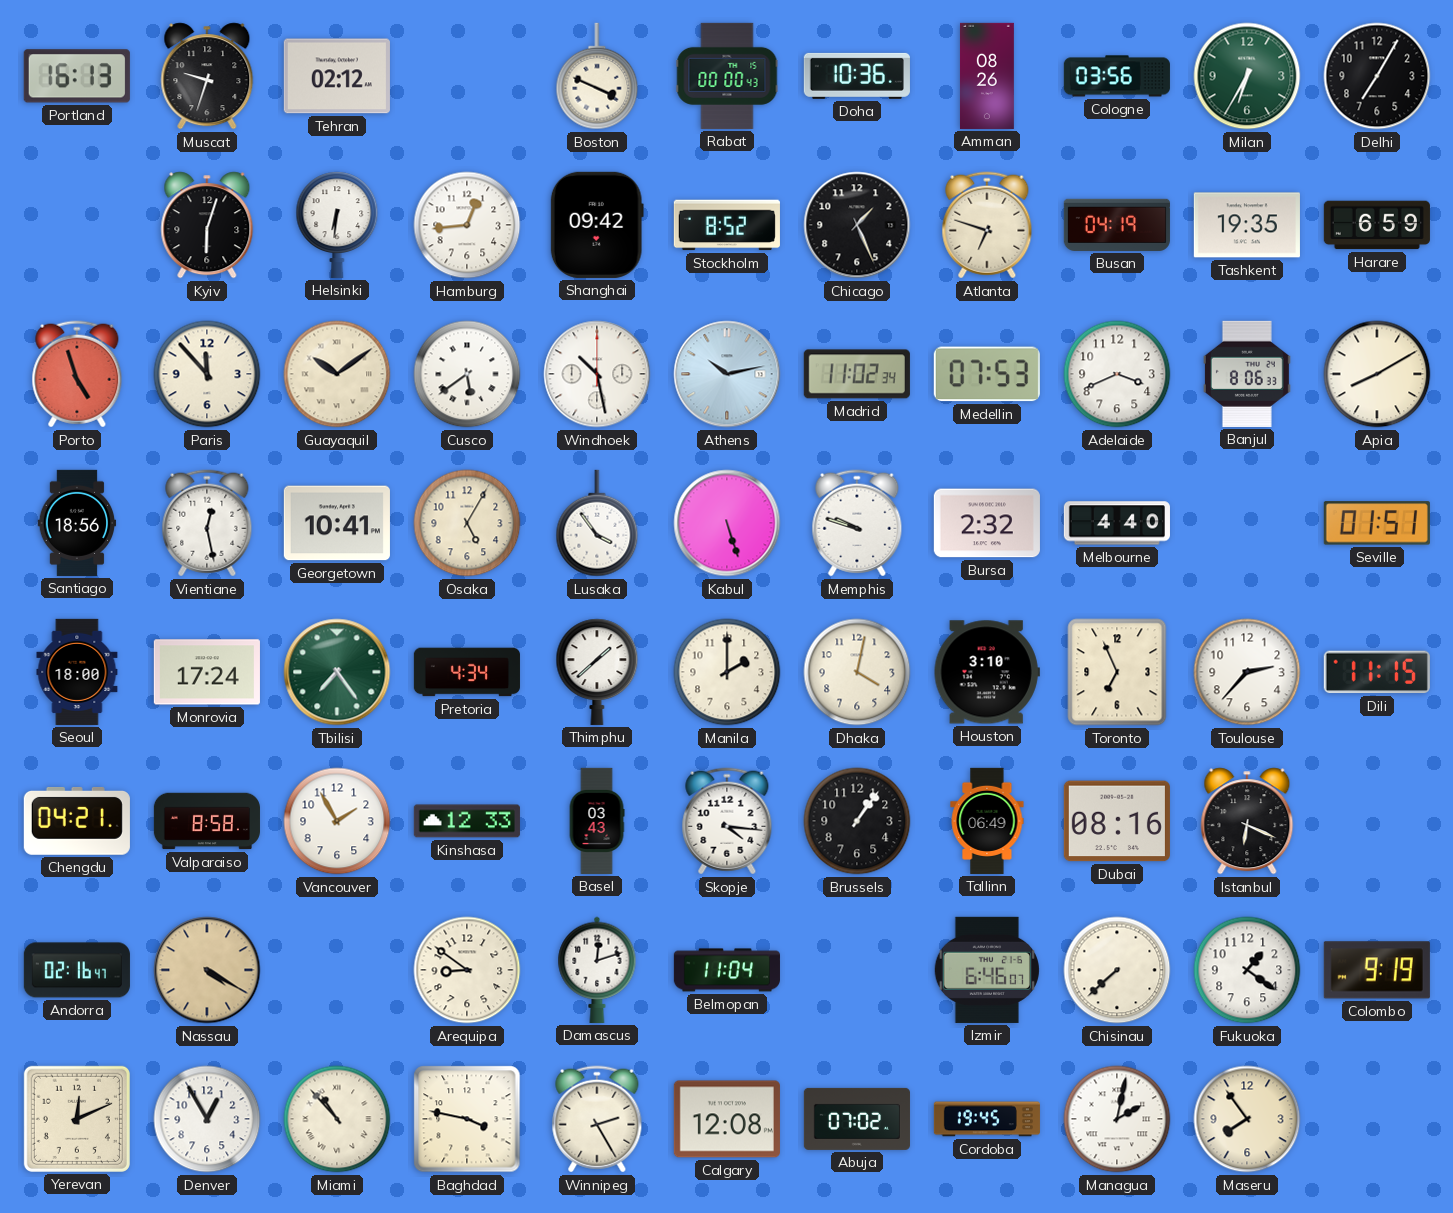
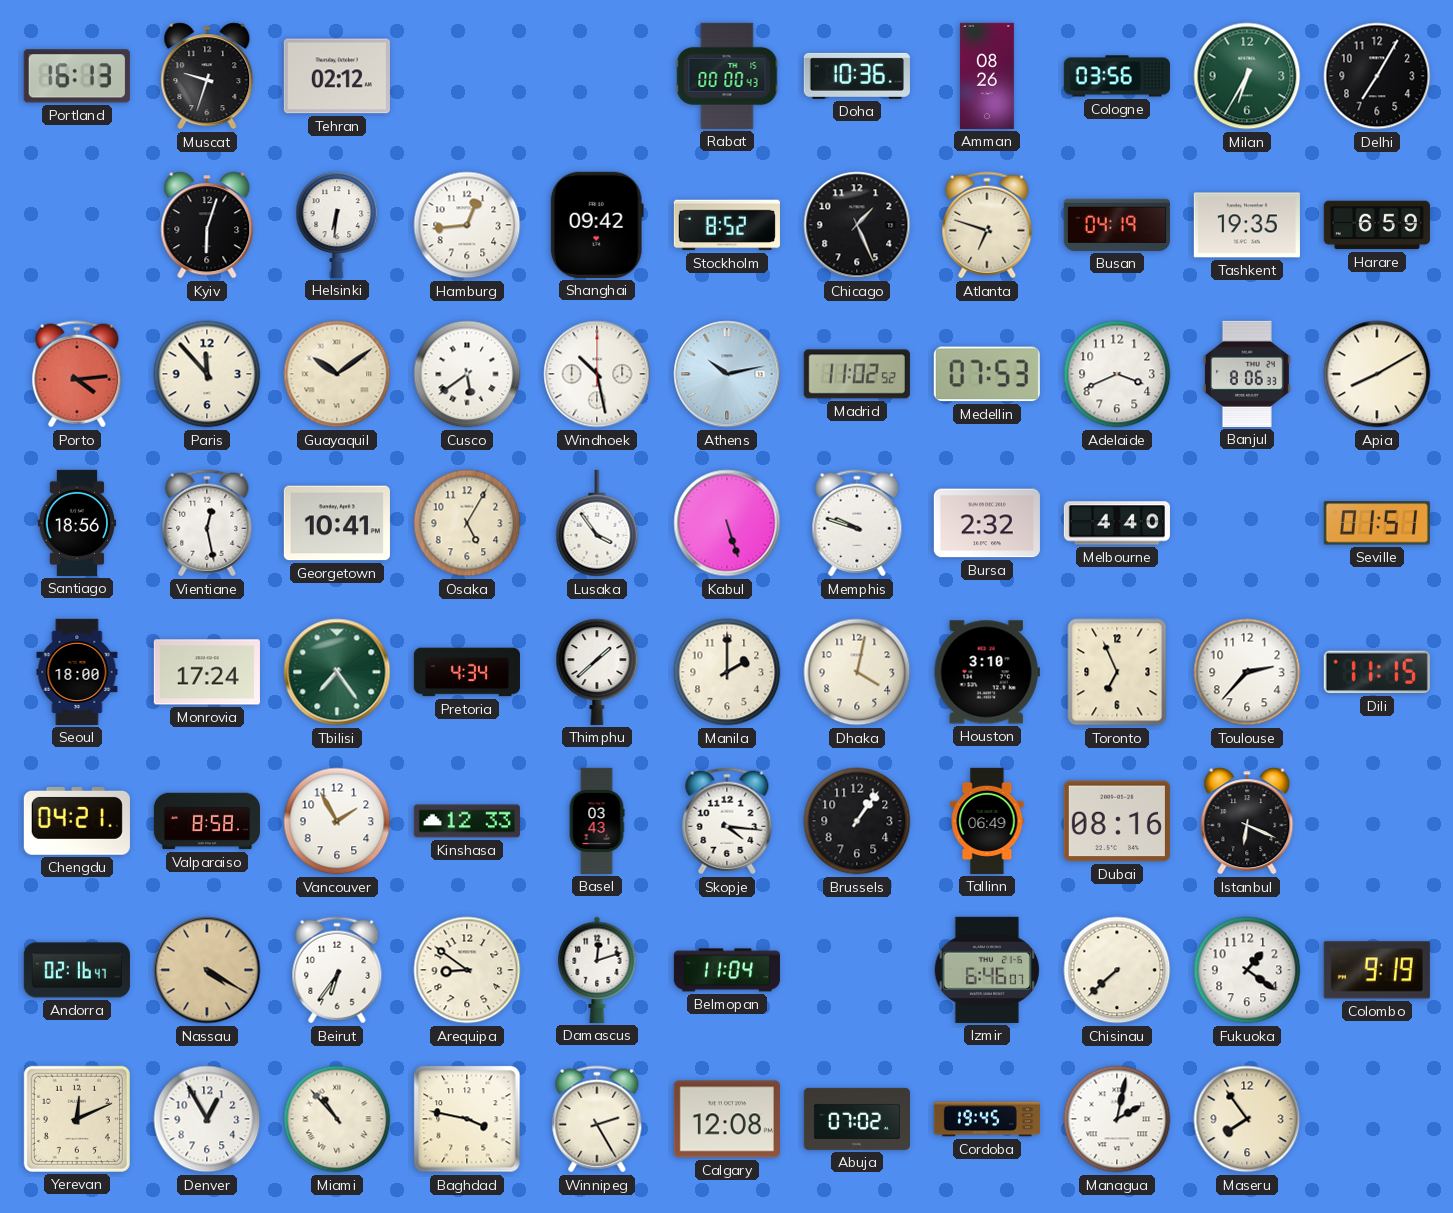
Boston: 3:49 -> none
Porto: 4:57 -> 4:14
Madrid: 11:02:34 -> 11:02:52
Beirut: none -> 6:36
